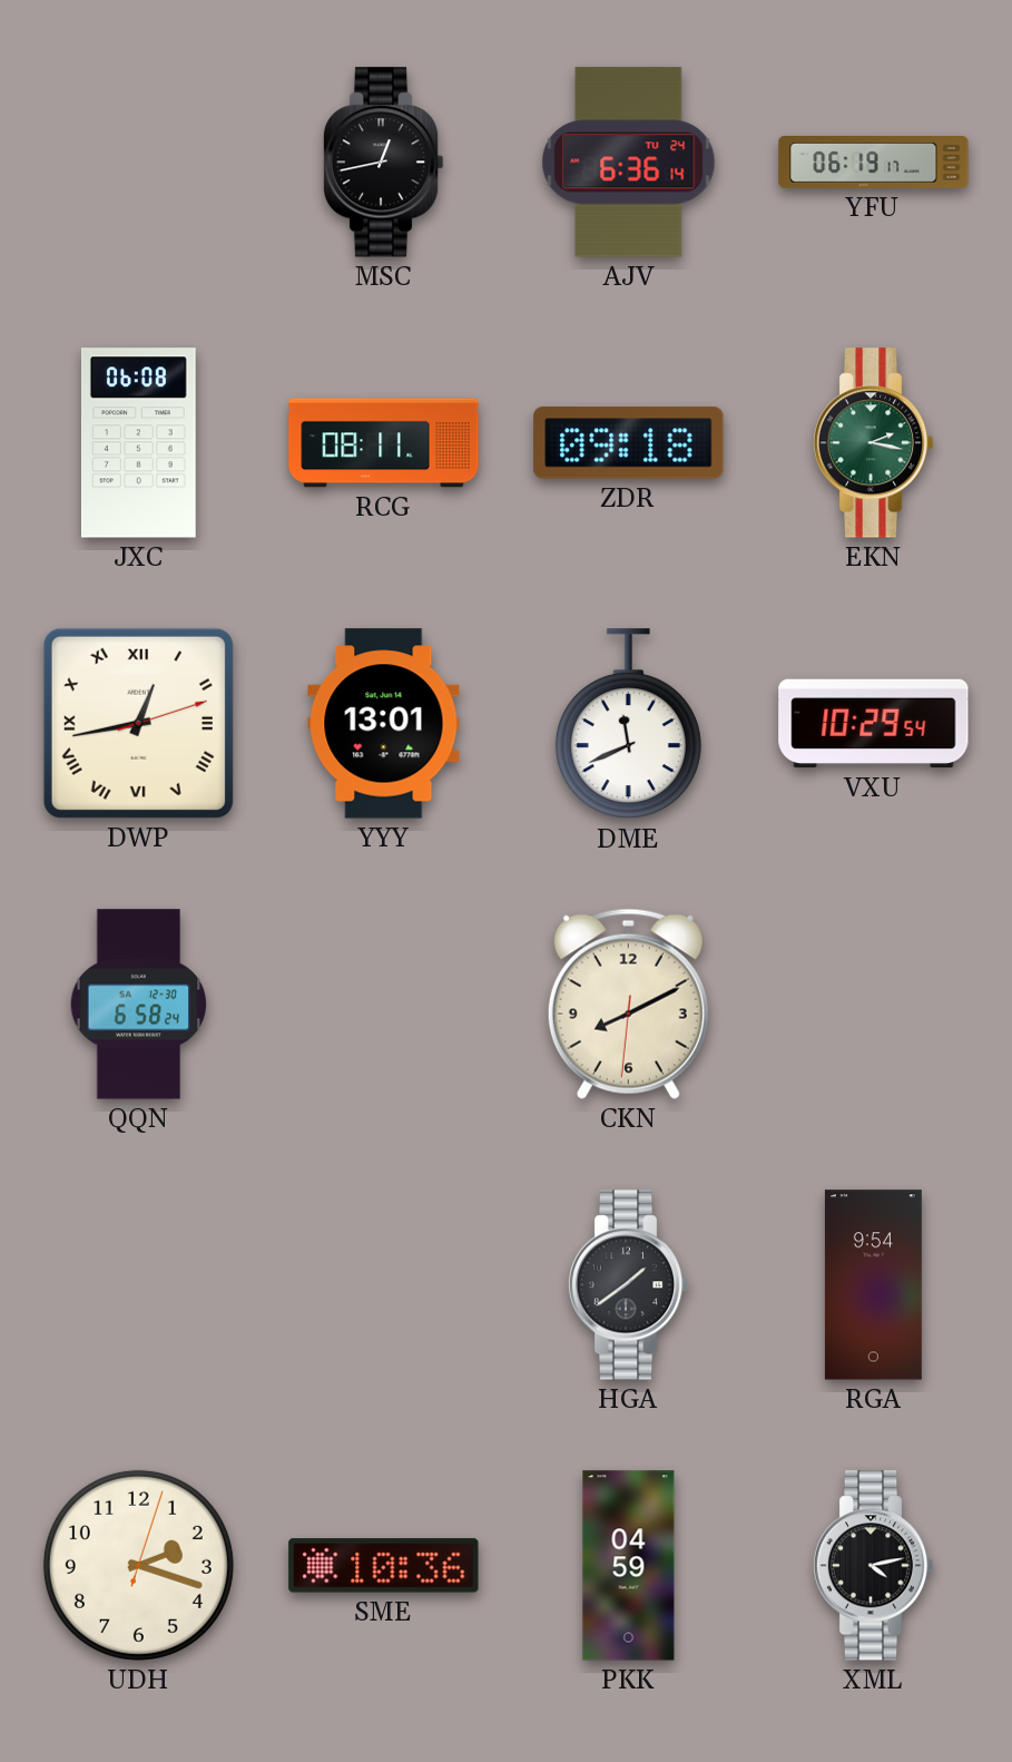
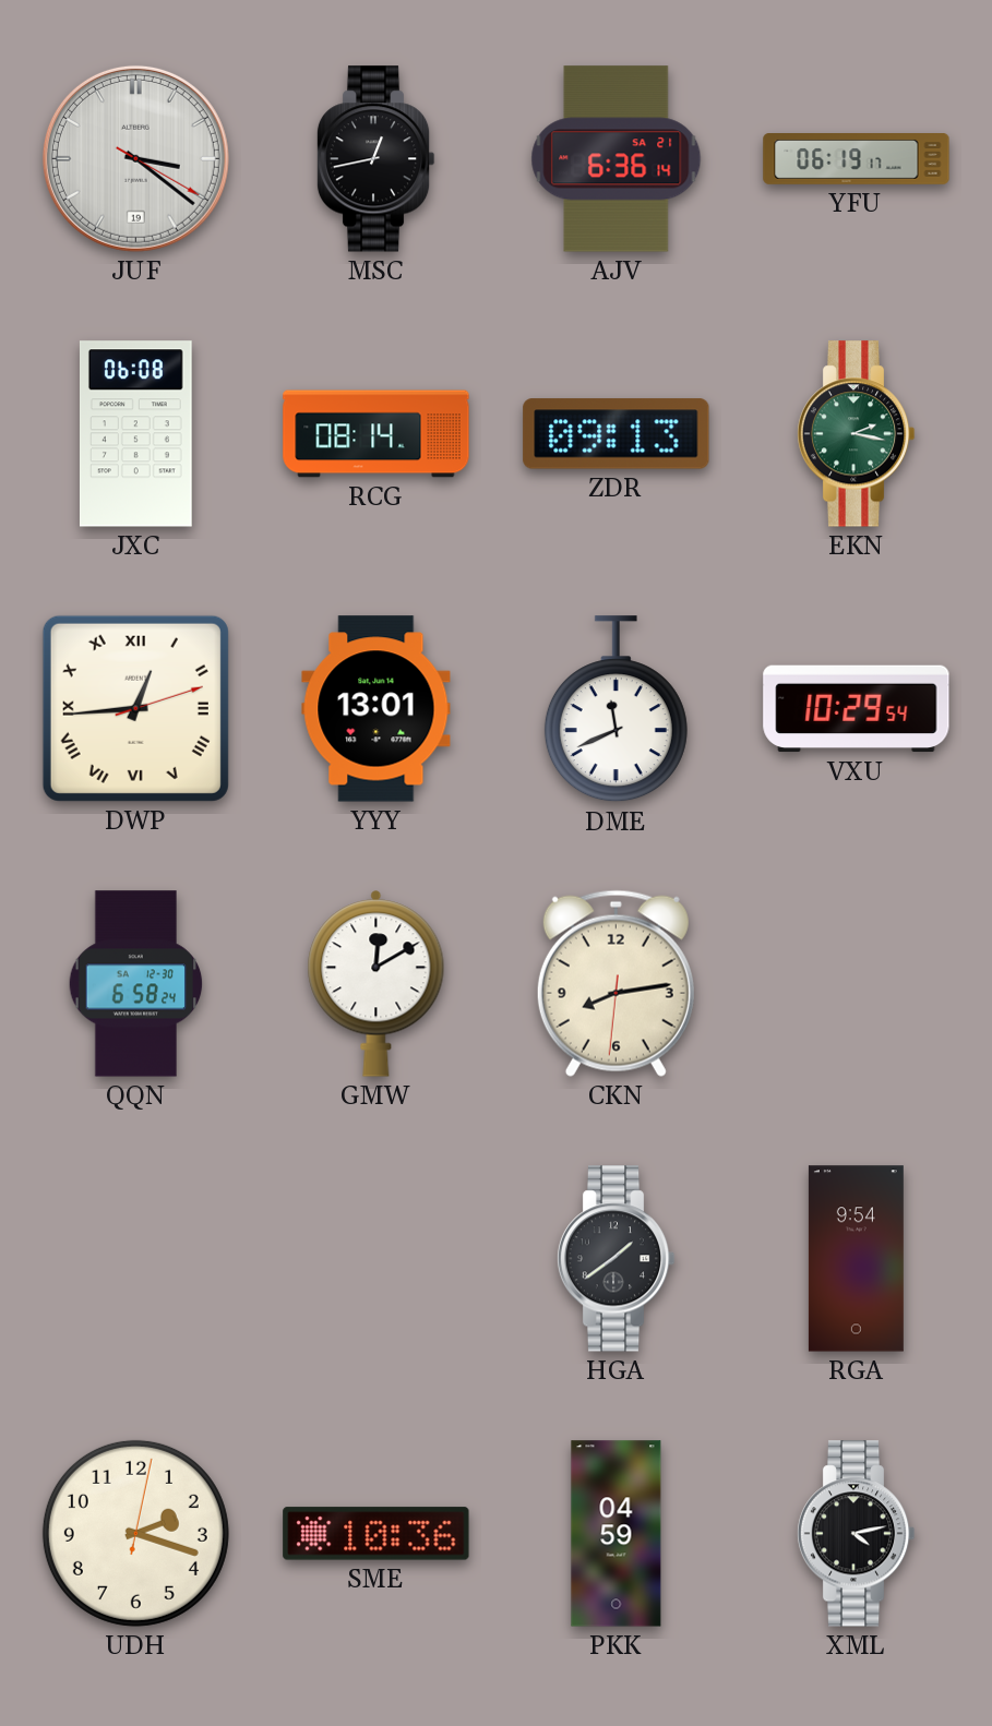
JUF: none -> 3:21
AJV date: TU 24 -> SA 21
RCG: 08:11 -> 08:14
ZDR: 09:18 -> 09:13
DWP: 12:43 -> 12:44
GMW: none -> 12:10
CKN: 8:10 -> 8:13
UDH: 2:18:03 -> 2:18:02
